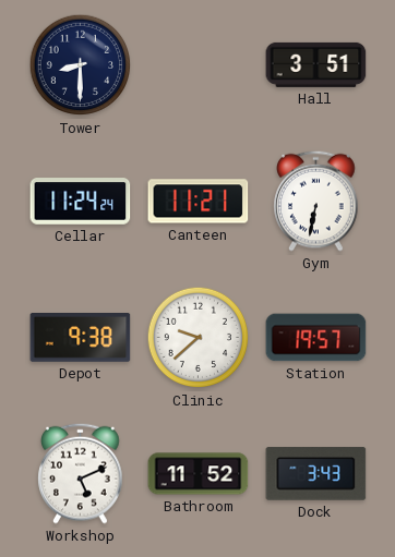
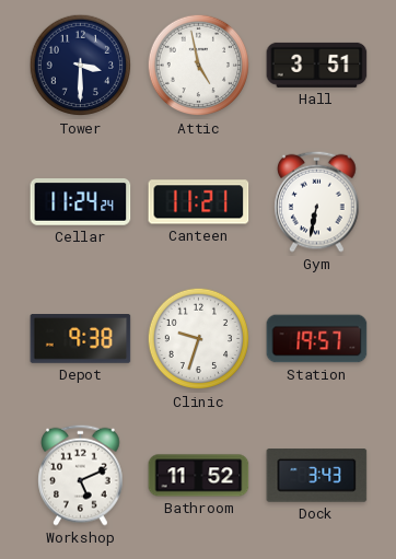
Tower: 8:30 -> 3:30
Attic: none -> 4:58
Clinic: 9:38 -> 9:33
